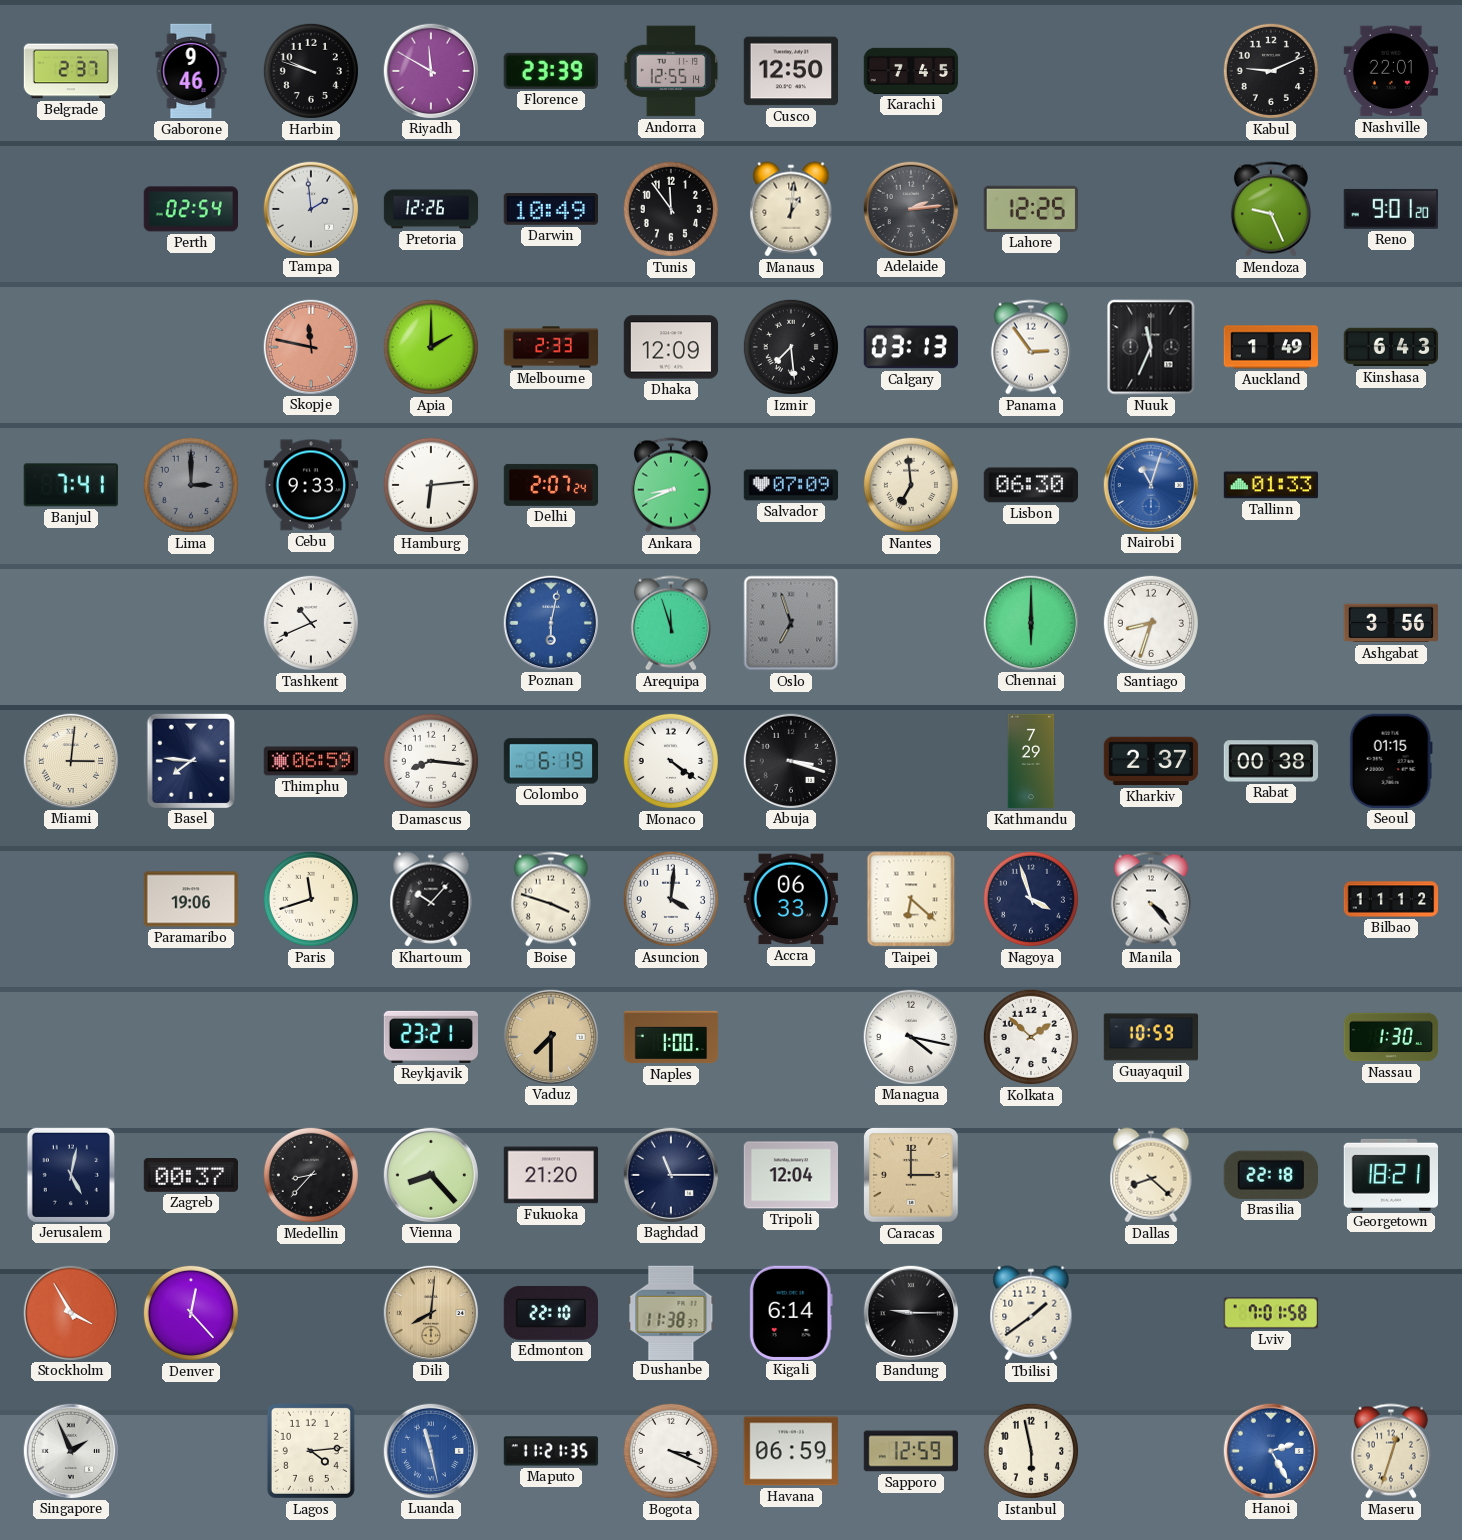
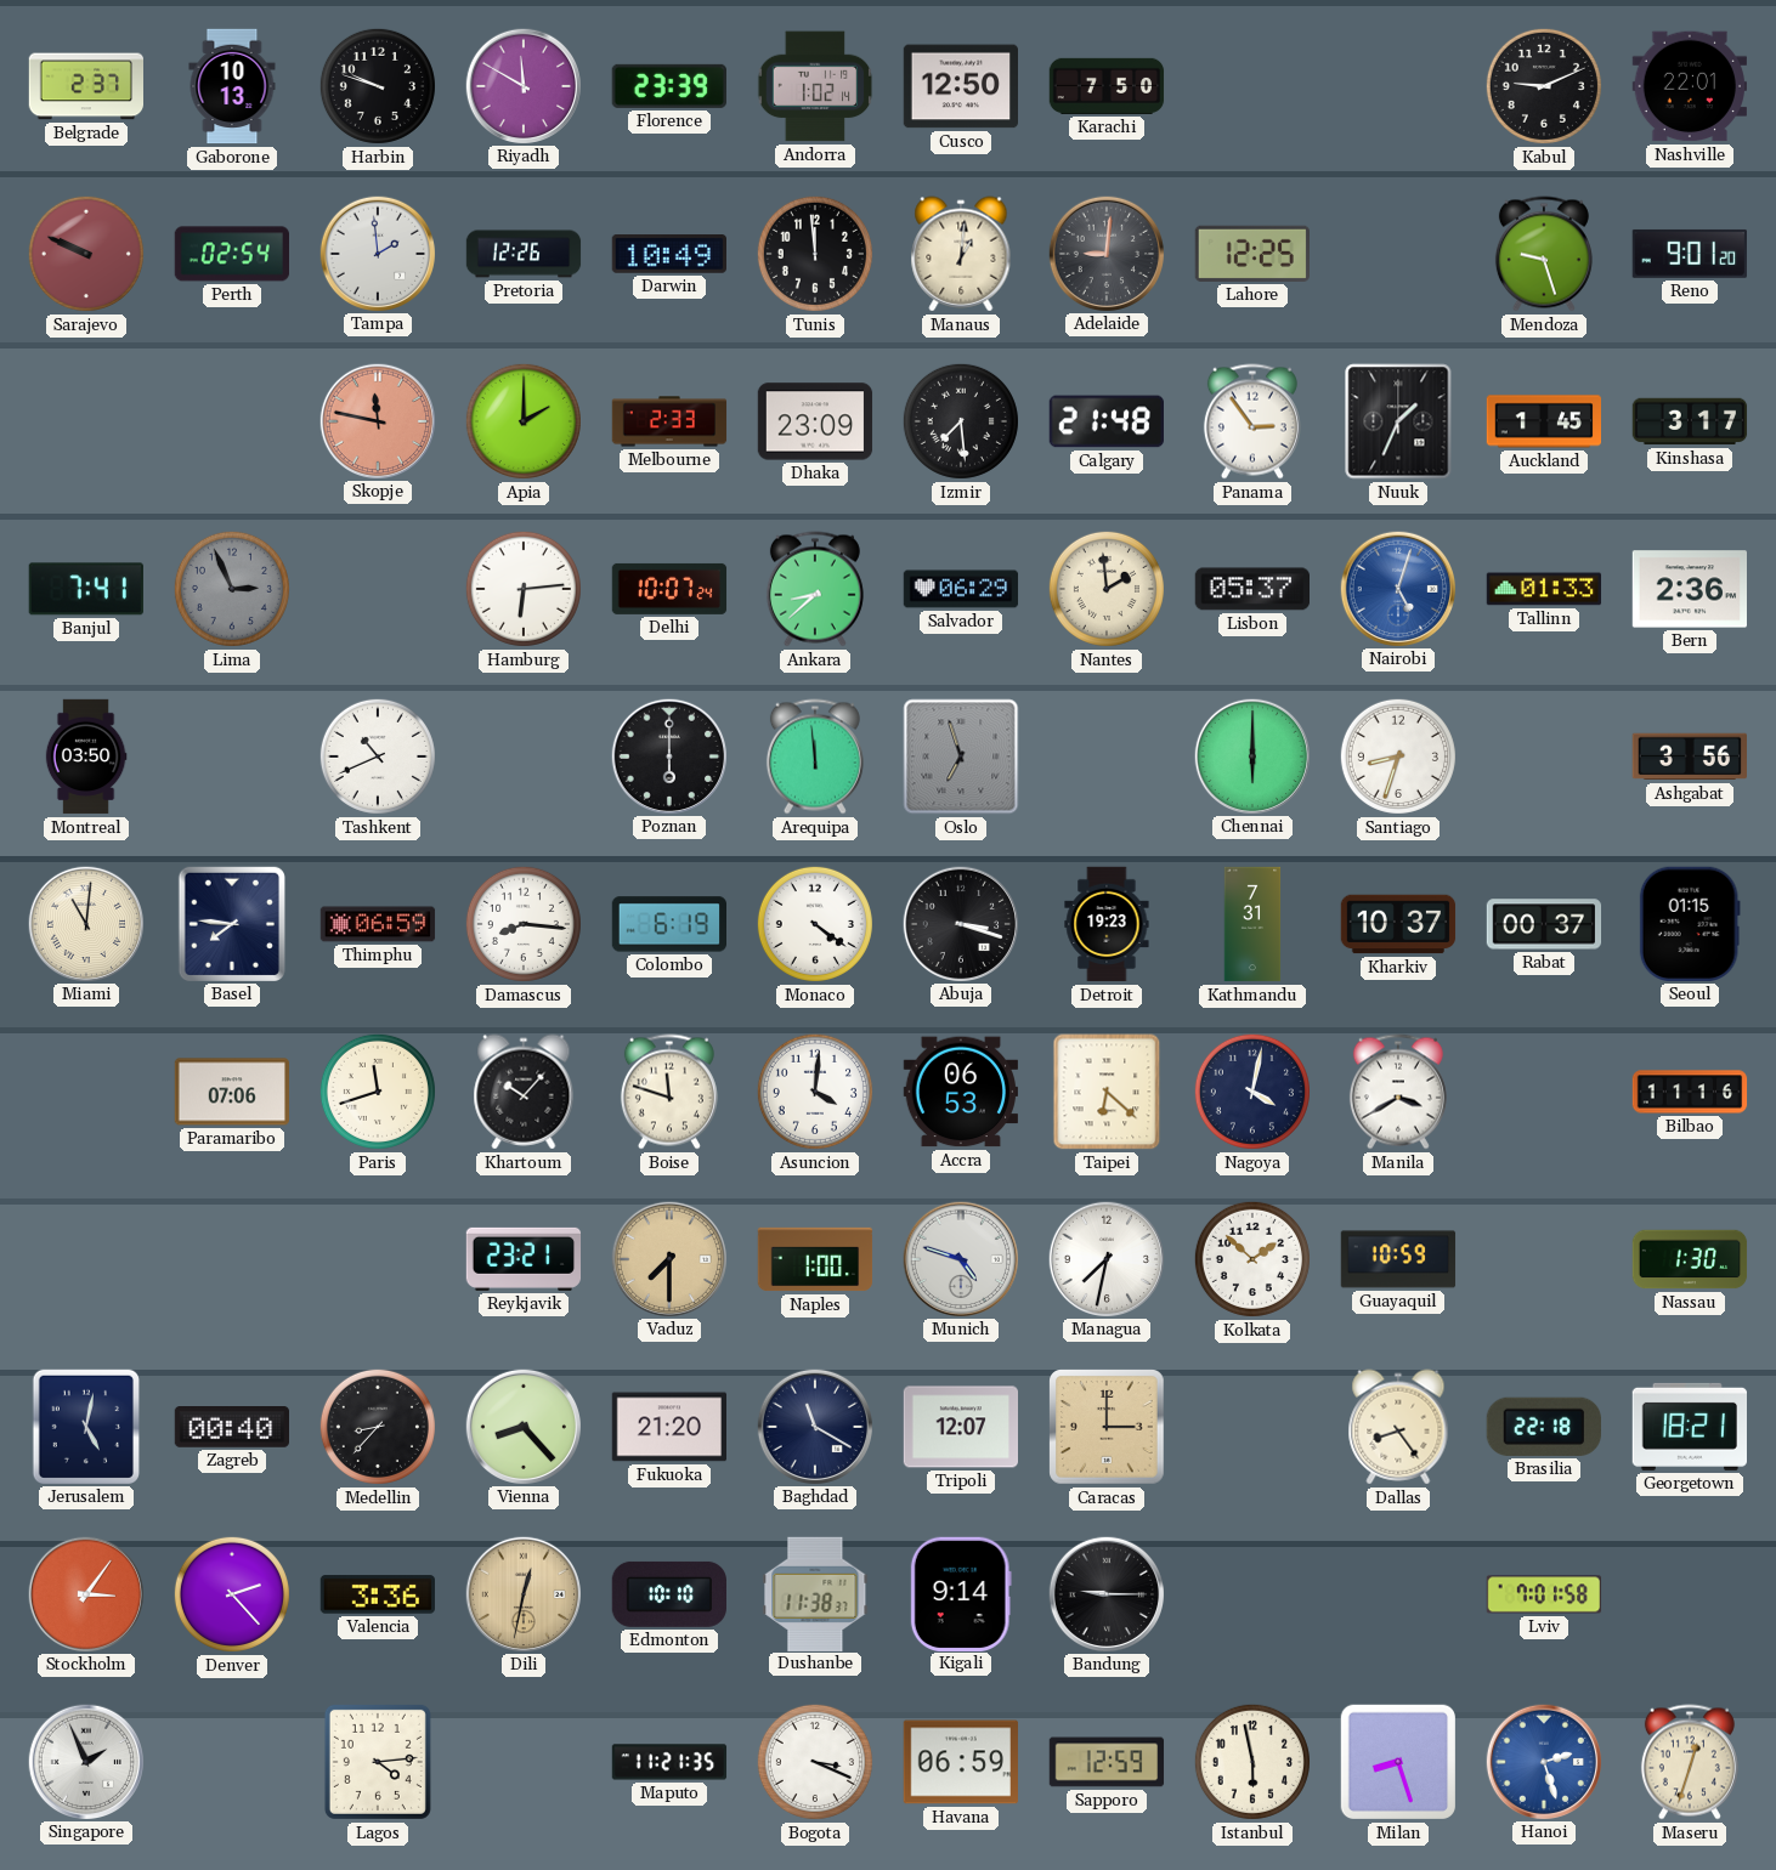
Gaborone: 9:46 -> 10:13
Andorra: 12:55 -> 1:02
Karachi: 7:45 -> 7:50
Sarajevo: none -> 9:49
Tunis: 11:54 -> 11:59
Adelaide: 2:14 -> 9:01
Mendoza: 9:26 -> 9:27
Dhaka: 12:09 -> 23:09
Calgary: 03:13 -> 21:48
Nuuk: 11:34 -> 1:34
Auckland: 1:49 -> 1:45
Kinshasa: 6:43 -> 3:17
Lima: 3:00 -> 2:56
Cebu: 9:33 -> none
Delhi: 2:07 -> 10:07
Ankara: 8:41 -> 8:38
Salvador: 07:09 -> 06:29
Nantes: 6:59 -> 1:59
Lisbon: 06:30 -> 05:37
Nairobi: 11:03 -> 5:03
Bern: none -> 2:36
Montreal: none -> 03:50
Poznan: 6:02 -> 6:00
Poznan dial: blue -> black
Arequipa: 11:57 -> 11:59
Miami: 3:01 -> 11:01
Detroit: none -> 19:23
Kathmandu: 7:29 -> 7:31
Kharkiv: 2:37 -> 10:37
Rabat: 00:38 -> 00:37
Paramaribo: 19:06 -> 07:06
Boise: 3:48 -> 11:48
Accra: 06:33 -> 06:53
Nagoya: 3:57 -> 4:02
Manila: 4:23 -> 3:40
Bilbao: 11:12 -> 11:16
Munich: none -> 4:48
Managua: 4:17 -> 7:32
Zagreb: 00:37 -> 00:40
Baghdad: 11:15 -> 11:20
Tripoli: 12:04 -> 12:07
Dallas: 8:22 -> 8:24
Stockholm: 3:55 -> 3:06
Denver: 12:23 -> 2:23
Valencia: none -> 3:36
Dili: 8:01 -> 12:32
Edmonton: 22:10 -> 10:10
Kigali: 6:14 -> 9:14
Tbilisi: 1:39 -> none
Luanda: 11:28 -> none
Milan: none -> 8:27
Hanoi: 2:25 -> 2:27
